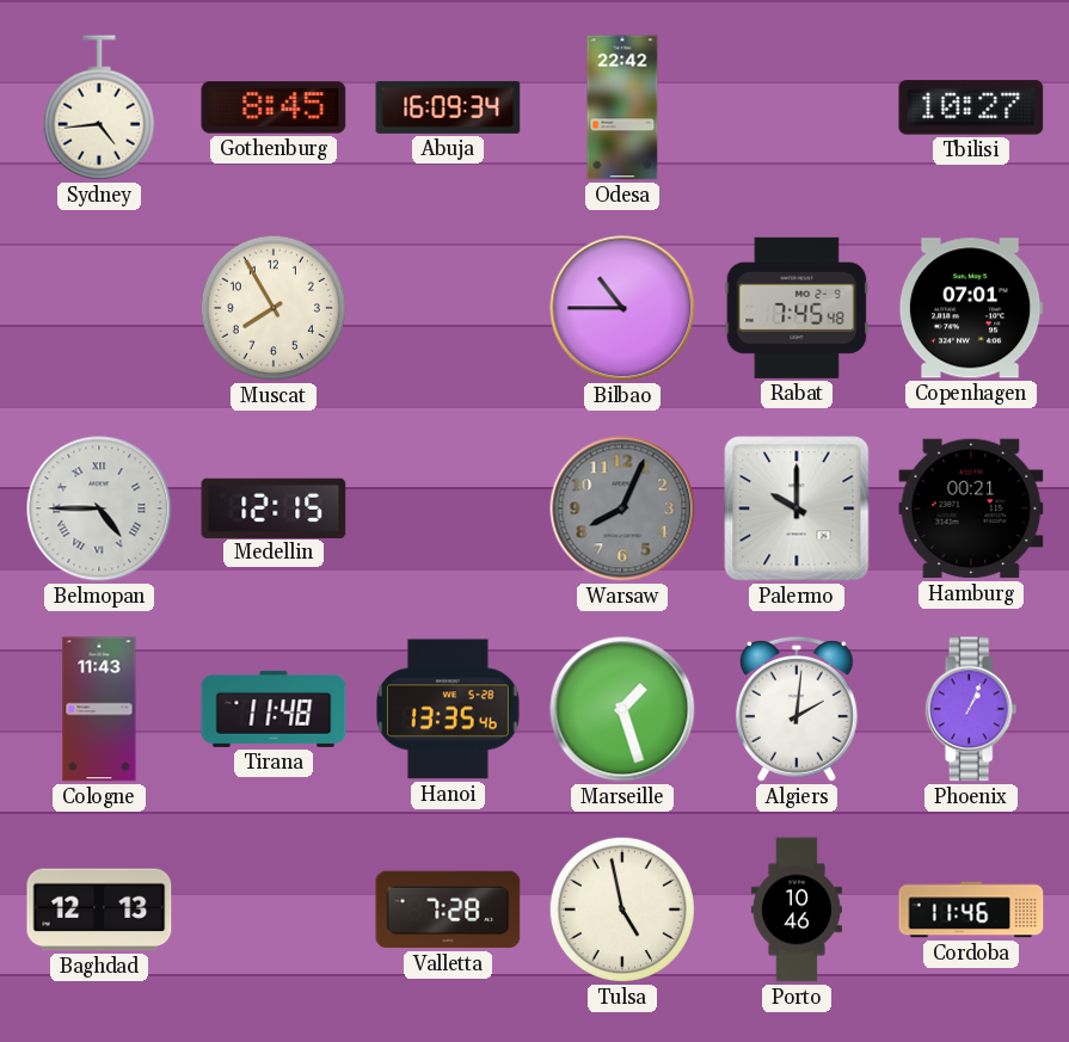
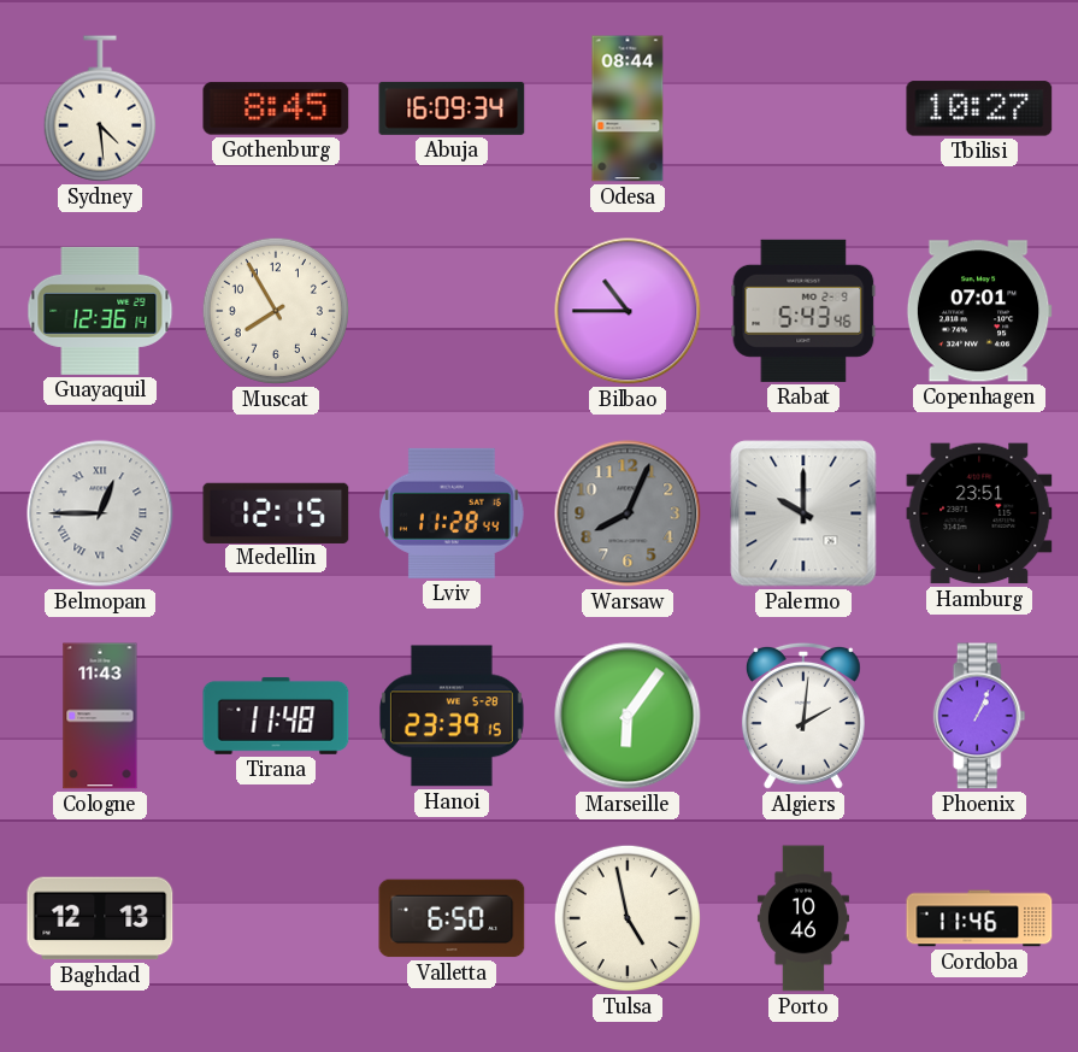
Sydney: 4:44 -> 4:29
Odesa: 22:42 -> 08:44
Guayaquil: none -> 12:36
Rabat: 7:45 -> 5:43
Belmopan: 4:45 -> 12:45
Lviv: none -> 11:28
Hamburg: 00:21 -> 23:51
Hanoi: 13:35 -> 23:39
Marseille: 1:27 -> 6:06
Valletta: 7:28 -> 6:50
